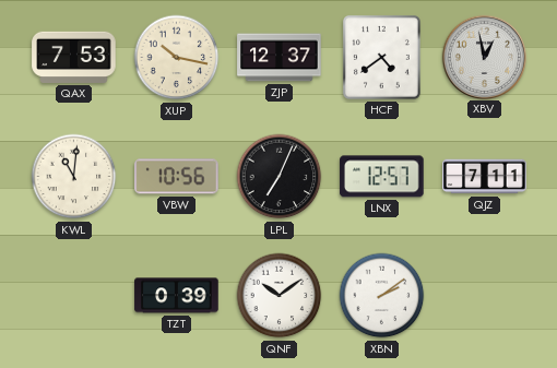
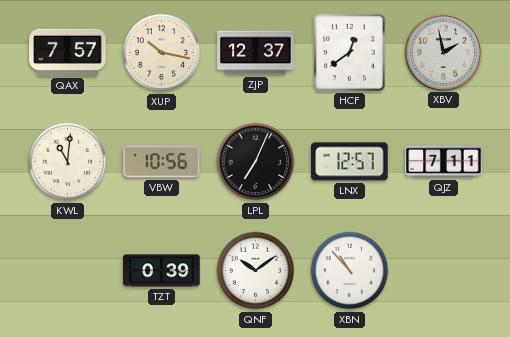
QAX: 7:53 -> 7:57
HCF: 4:39 -> 12:39
XBV: 12:58 -> 1:58
XBN: 2:09 -> 10:53
